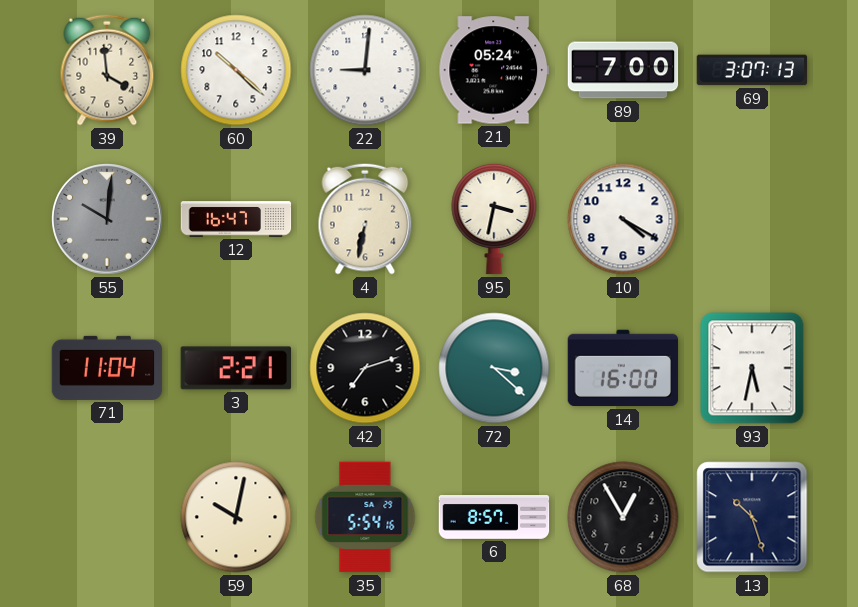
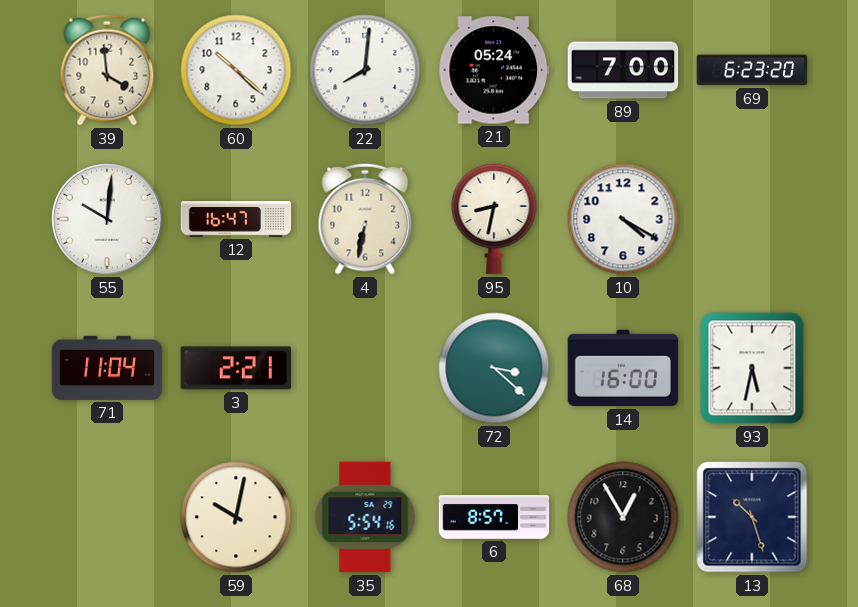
22: 9:01 -> 8:01
69: 3:07 -> 6:23
55 dial: grey -> white
95: 3:32 -> 8:32
42: 7:12 -> none
